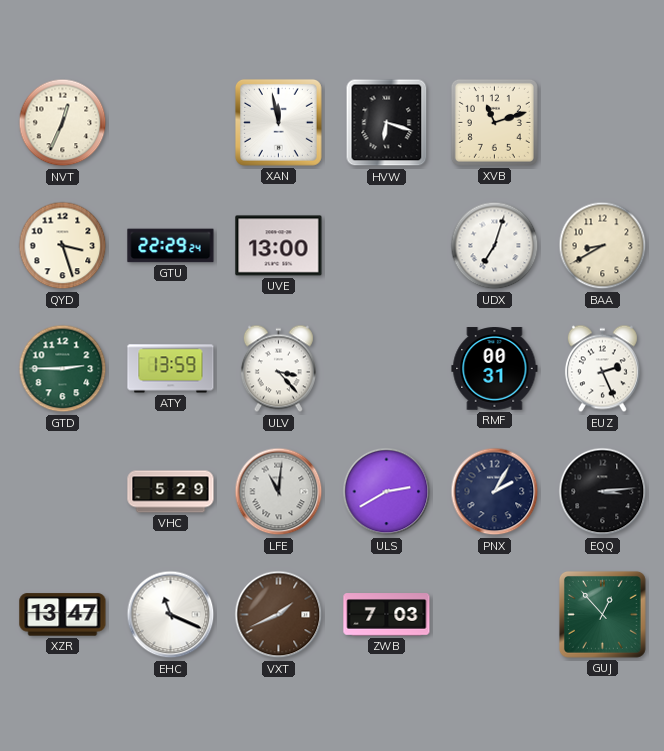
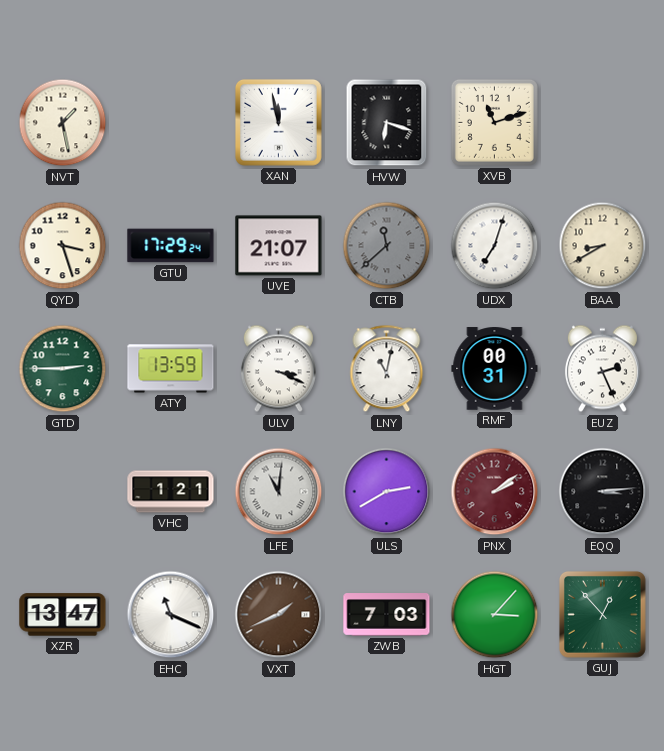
NVT: 12:34 -> 1:28
GTU: 22:29 -> 17:29
UVE: 13:00 -> 21:07
CTB: none -> 11:38
ULV: 3:23 -> 3:19
LNY: none -> 11:02
VHC: 5:29 -> 1:21
PNX: 2:05 -> 2:09
PNX dial: navy -> burgundy
HGT: none -> 3:07
